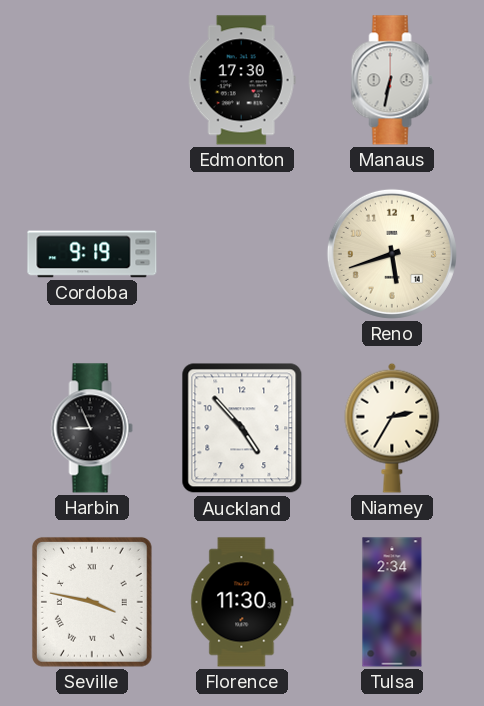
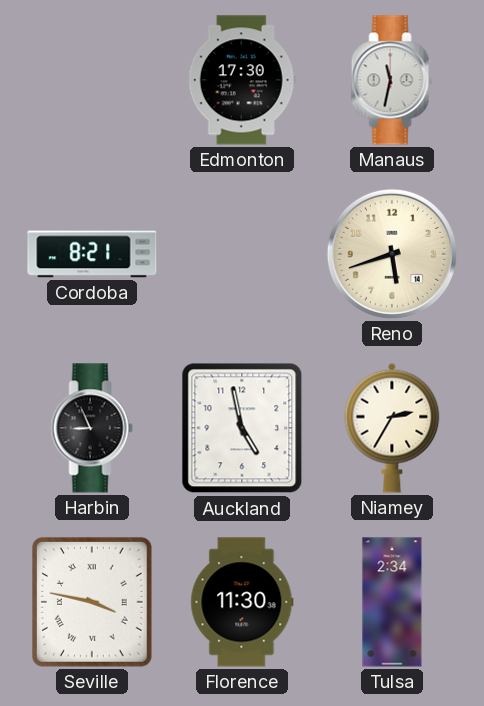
Manaus: 6:32 -> 11:32
Cordoba: 9:19 -> 8:21
Auckland: 4:53 -> 4:58
